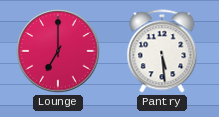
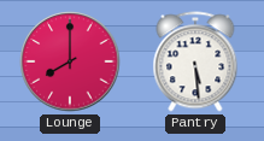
Lounge: 7:00 -> 8:00
